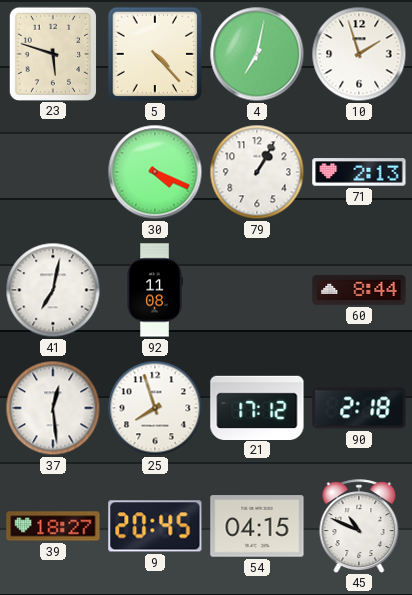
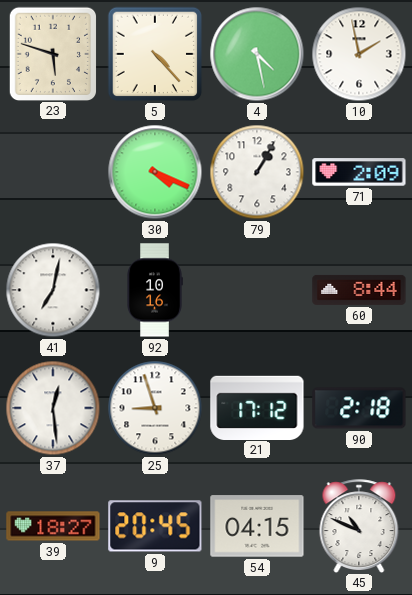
4: 7:02 -> 4:28
10: 1:57 -> 1:58
71: 2:13 -> 2:09
92: 11:08 -> 10:16
25: 7:57 -> 8:57
